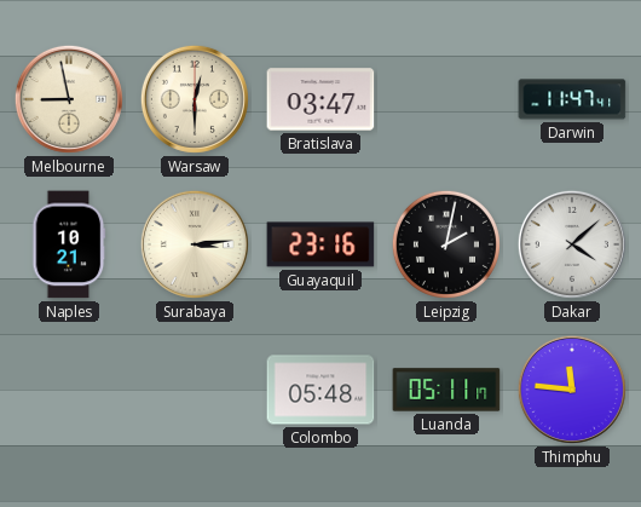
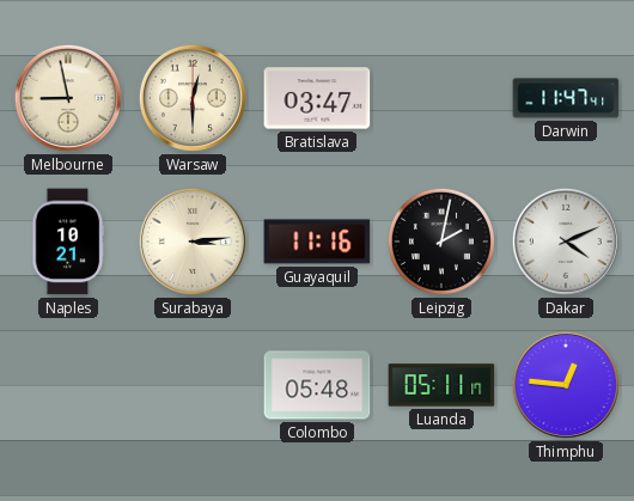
Guayaquil: 23:16 -> 11:16
Dakar: 4:08 -> 4:11
Thimphu: 11:46 -> 12:46
